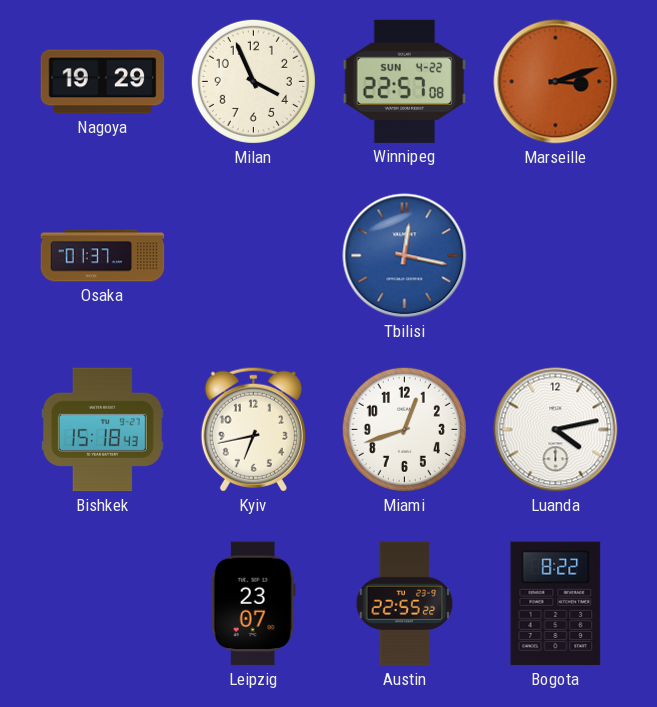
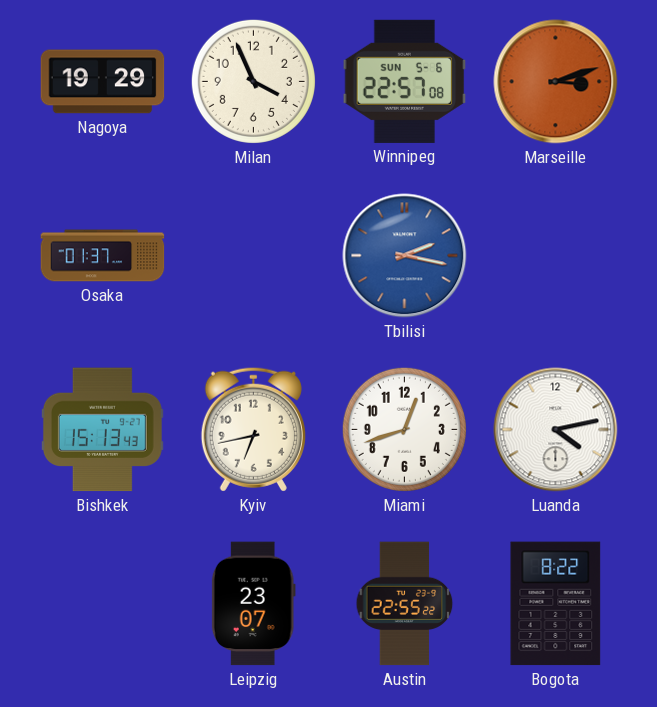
Winnipeg date: SUN 4-22 -> SUN 5-6
Tbilisi: 12:17 -> 2:17
Bishkek: 15:18 -> 15:13
